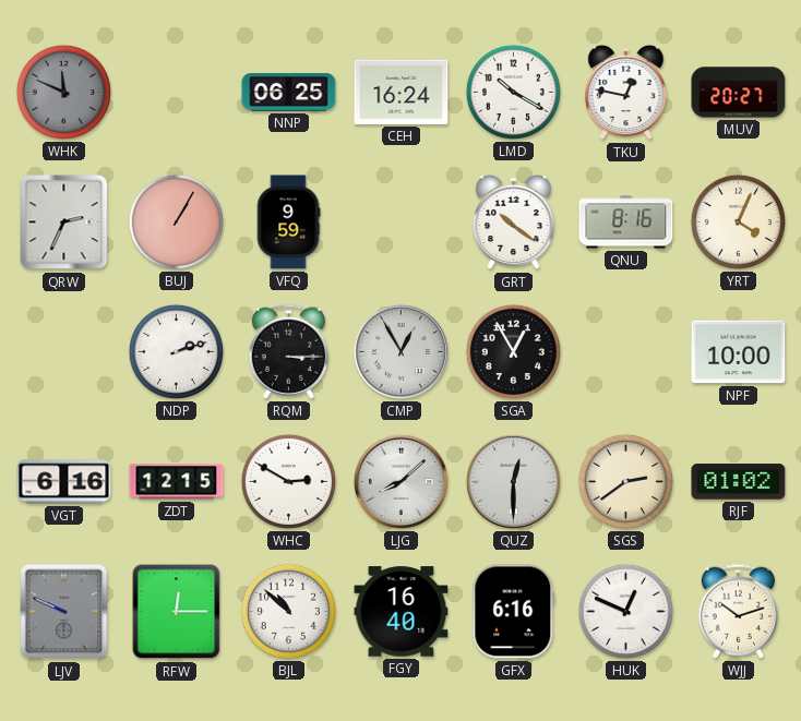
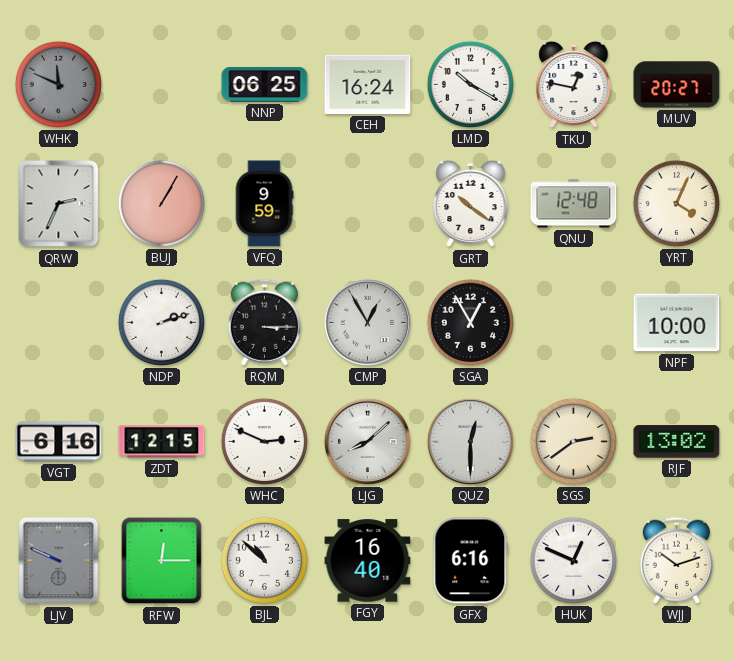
QNU: 8:16 -> 12:48
WHC: 2:50 -> 2:49
RJF: 01:02 -> 13:02
